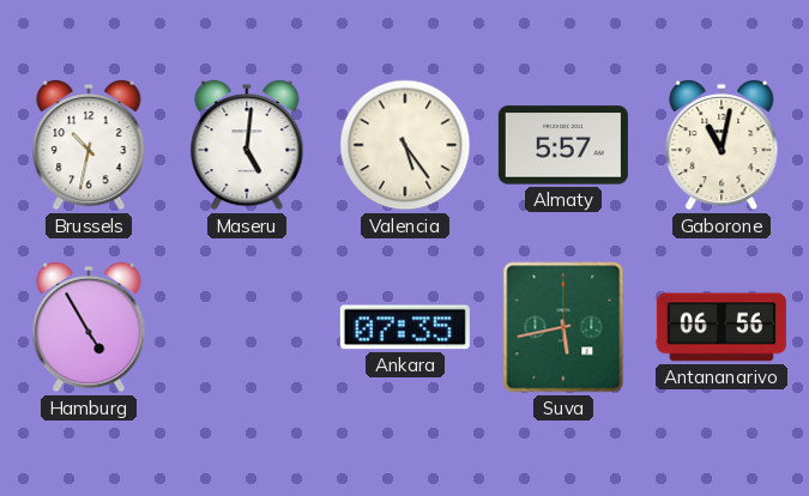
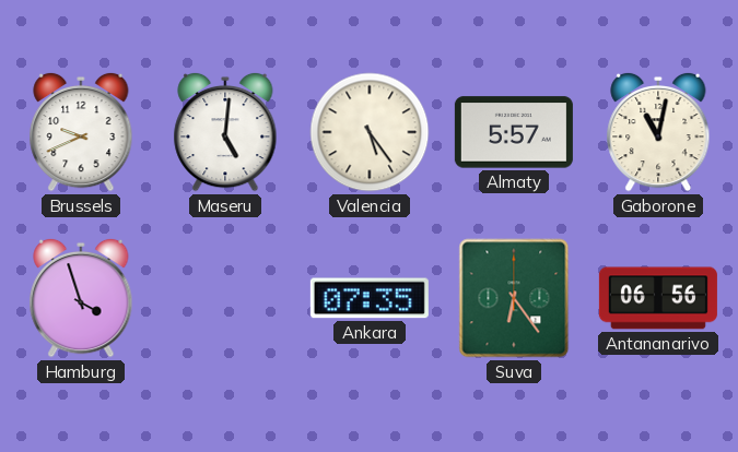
Brussels: 10:32 -> 9:41
Hamburg: 4:55 -> 3:57
Suva: 5:43 -> 6:24
